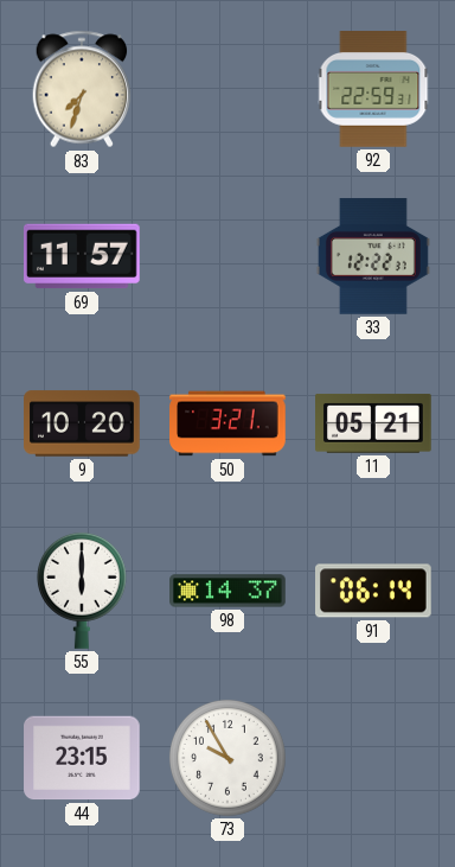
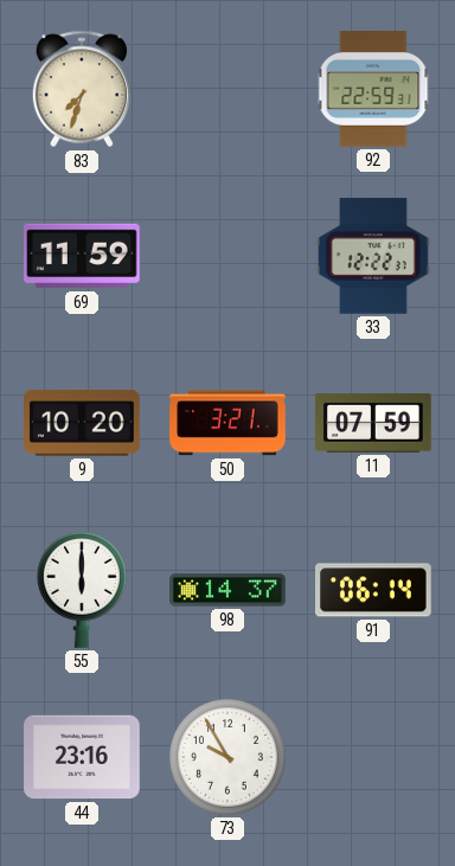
69: 11:57 -> 11:59
11: 05:21 -> 07:59
44: 23:15 -> 23:16
